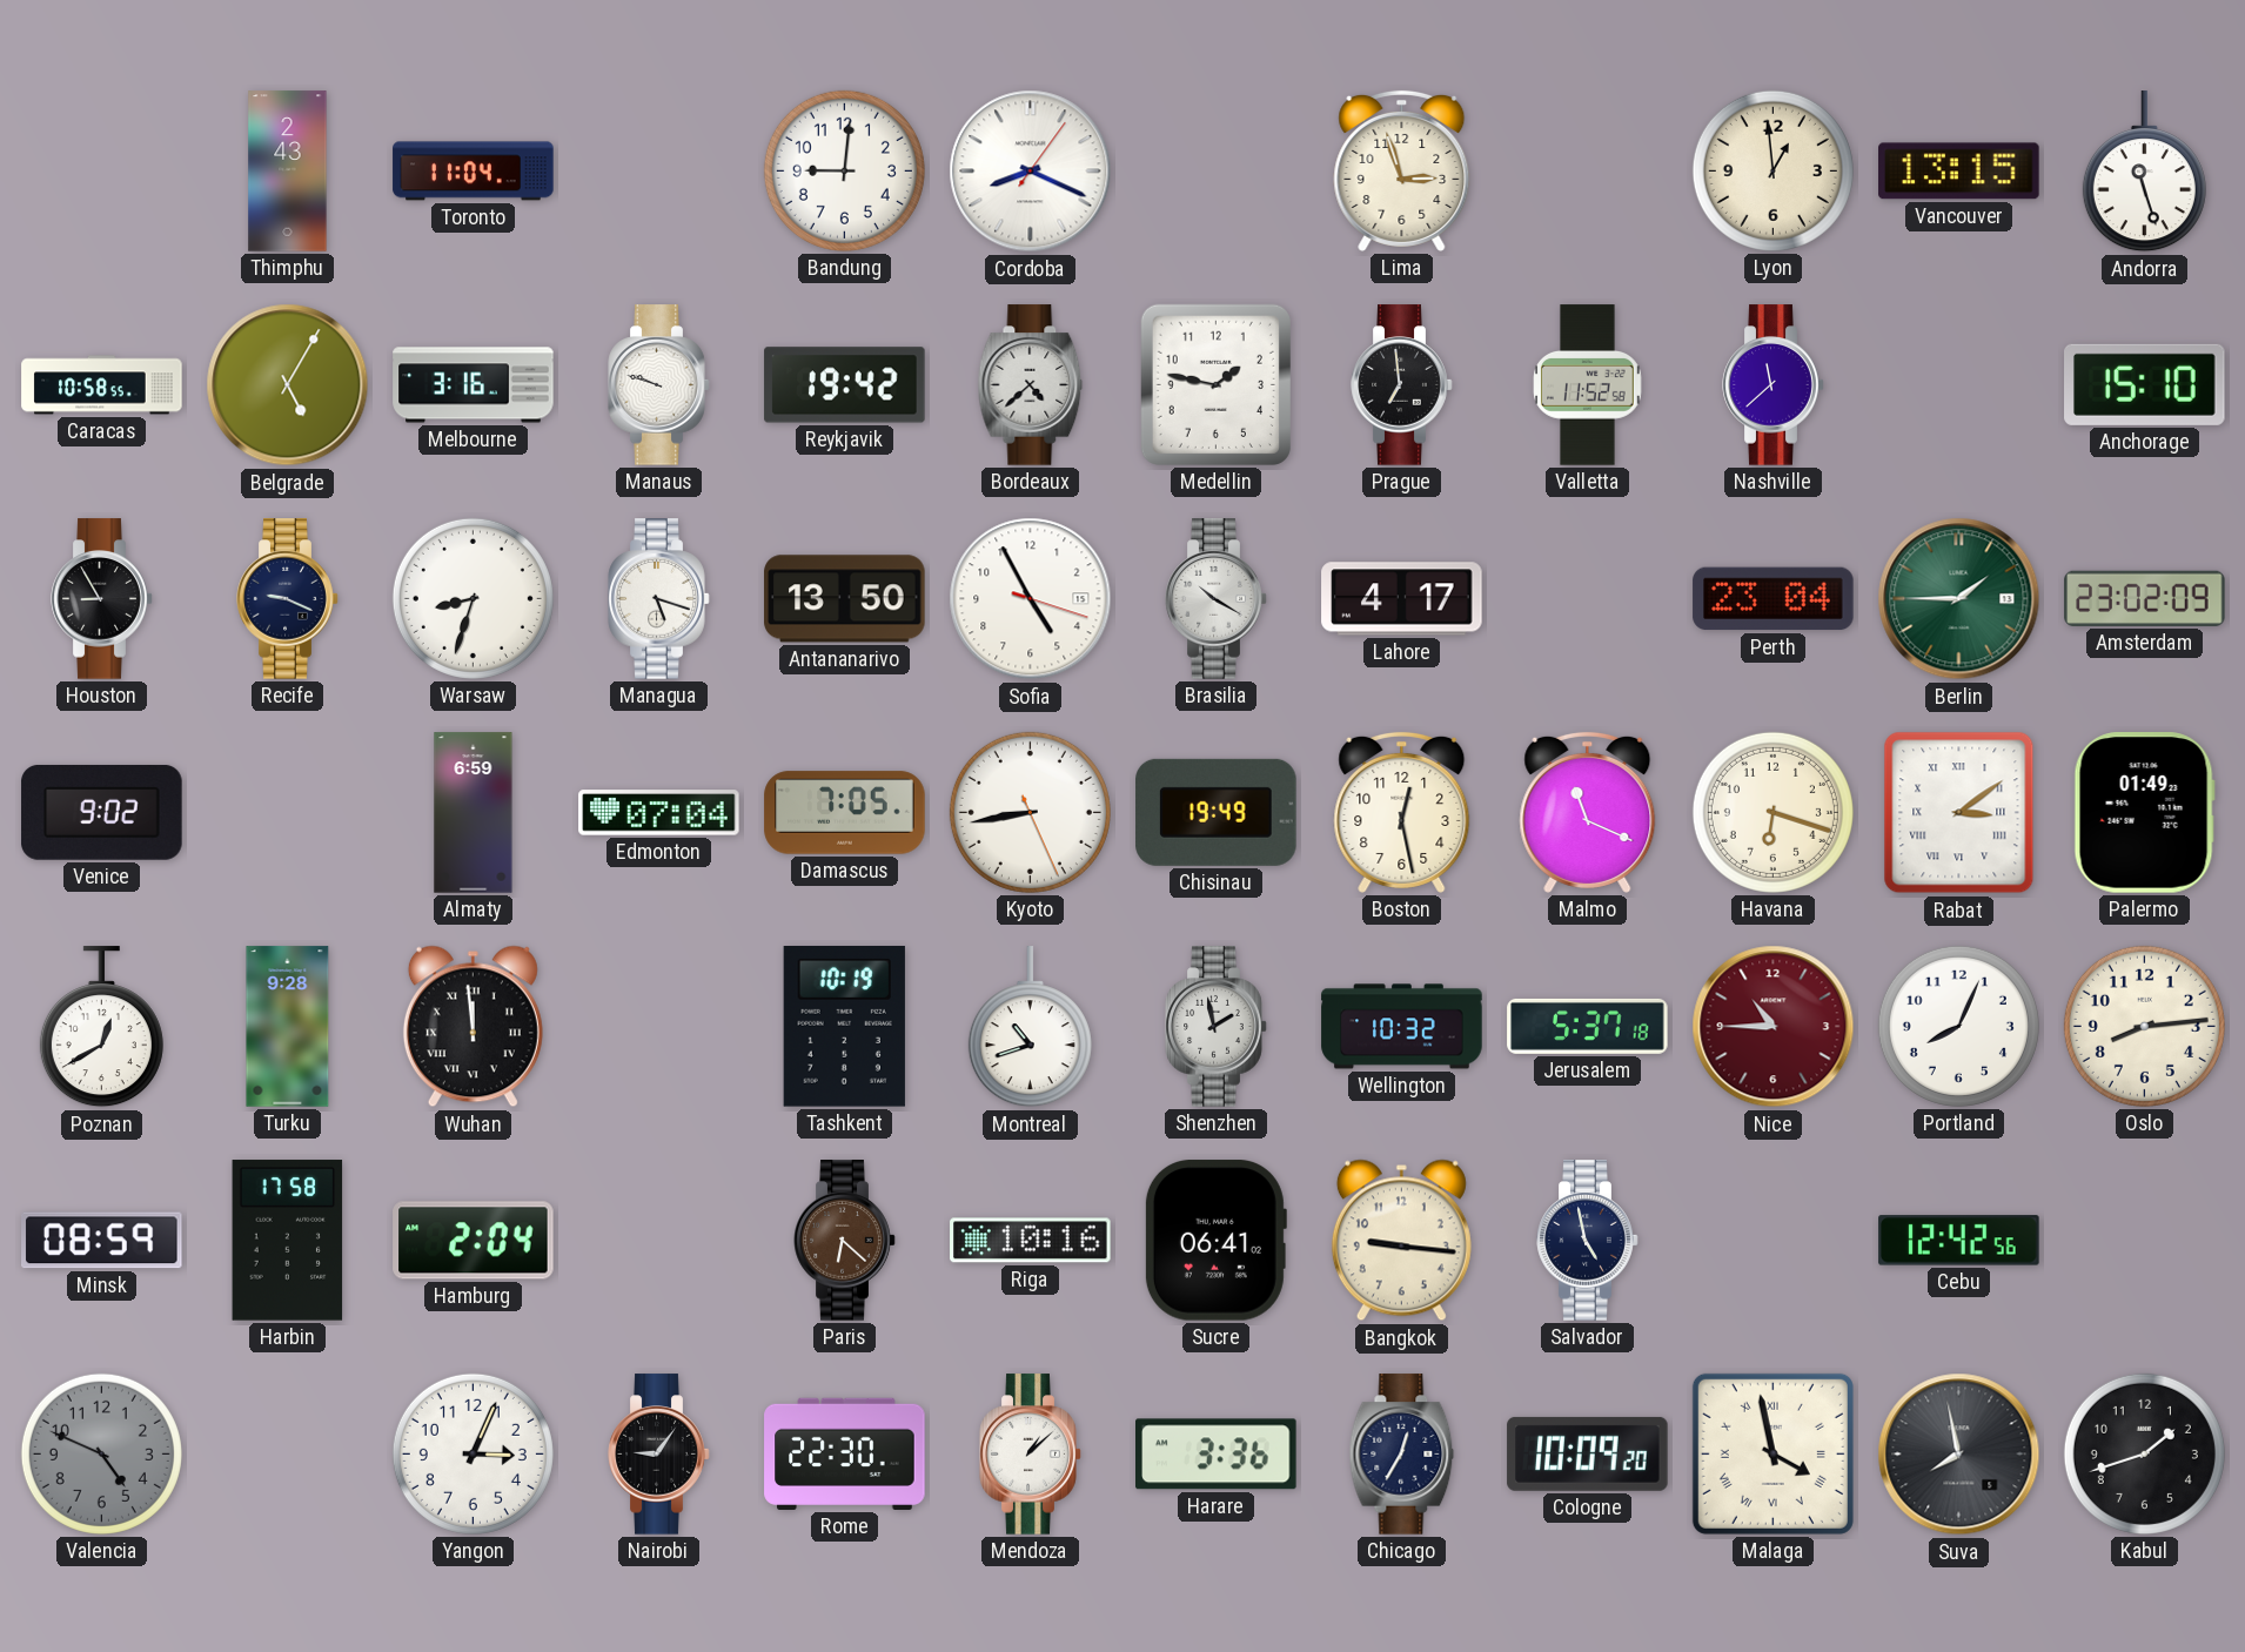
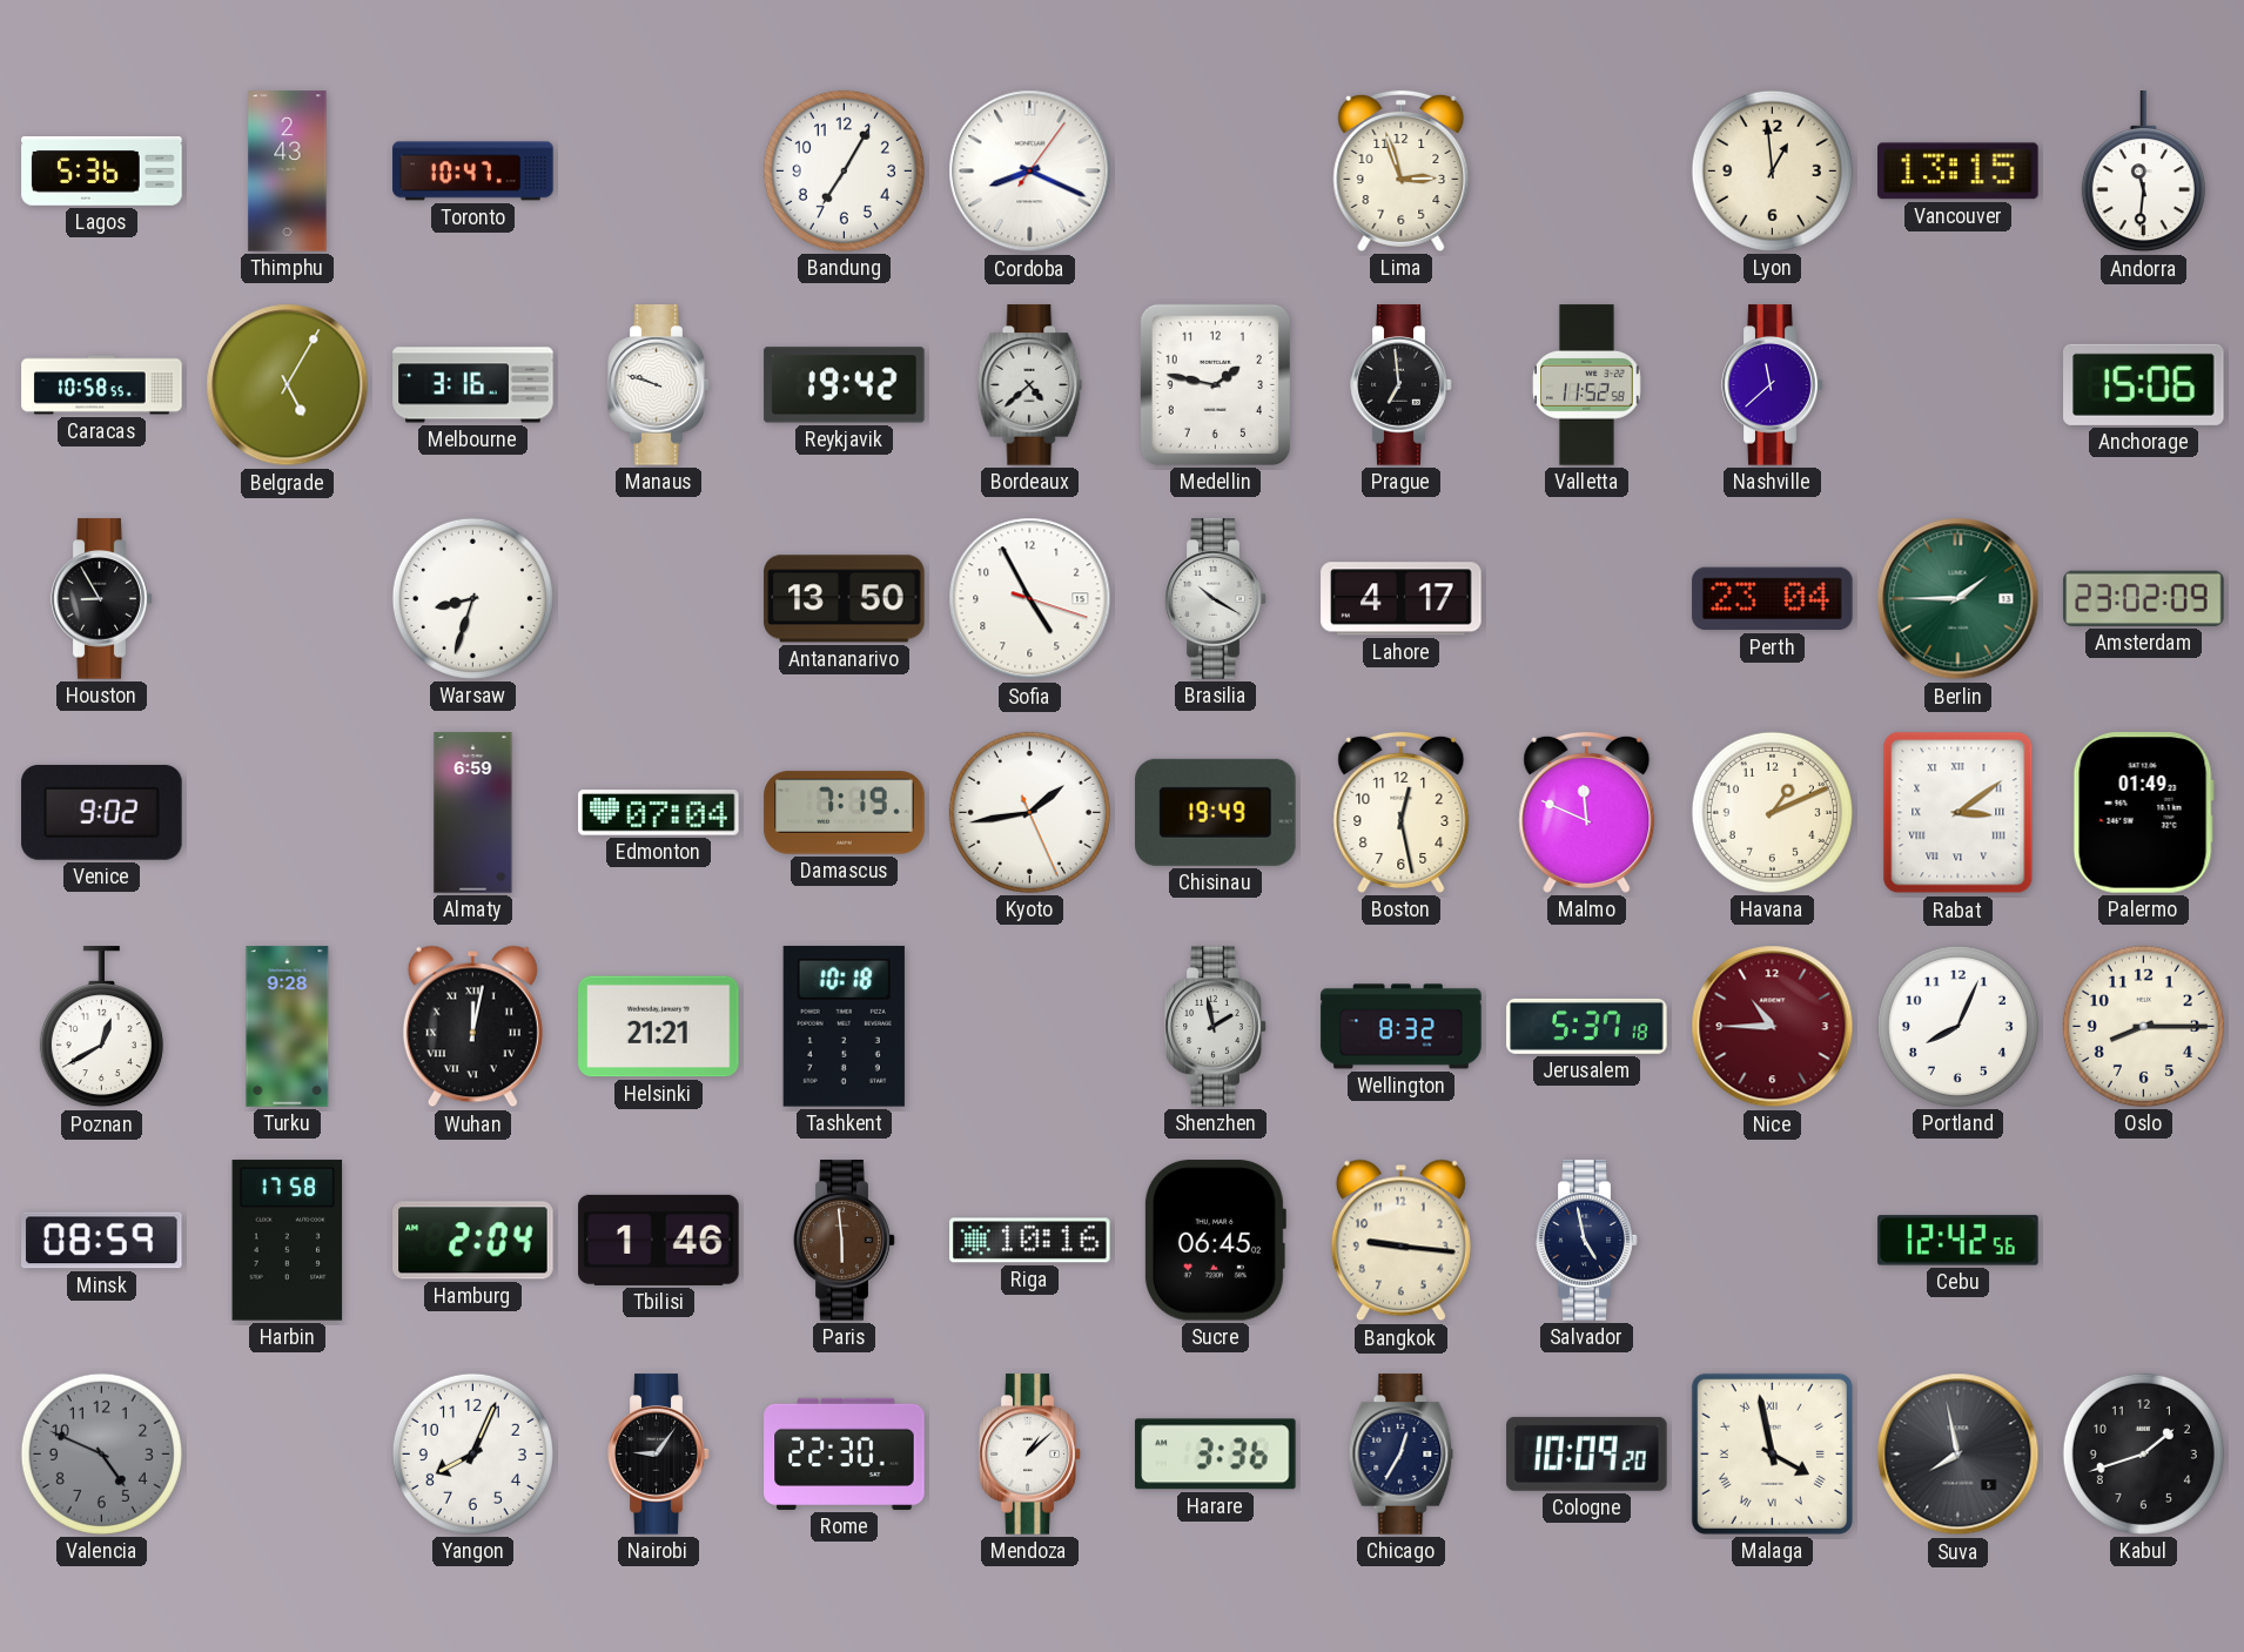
Lagos: none -> 5:36
Toronto: 11:04 -> 10:47
Bandung: 9:01 -> 7:05
Andorra: 11:27 -> 11:31
Anchorage: 15:10 -> 15:06
Recife: 9:19 -> none
Managua: 5:18 -> none
Damascus: 7:05 -> 7:19
Kyoto: 8:43 -> 1:43
Malmo: 11:19 -> 11:49
Havana: 6:18 -> 1:11
Wuhan: 11:59 -> 12:02
Helsinki: none -> 21:21
Tashkent: 10:19 -> 10:18
Montreal: 10:42 -> none
Wellington: 10:32 -> 8:32
Oslo: 8:14 -> 8:15
Tbilisi: none -> 1:46
Paris: 6:22 -> 5:59
Sucre: 06:41 -> 06:45
Yangon: 3:04 -> 8:04
